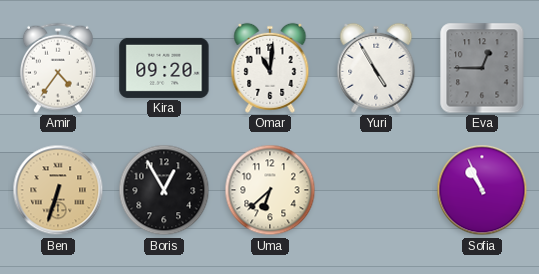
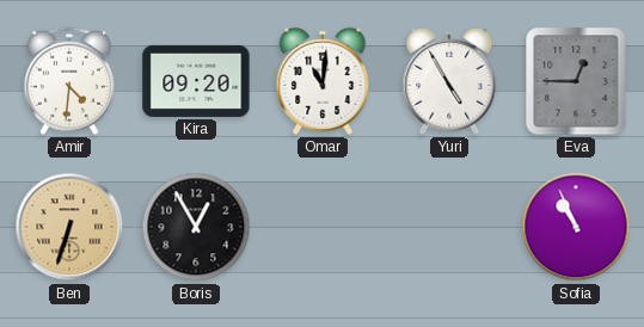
Amir: 4:36 -> 4:31
Uma: 6:38 -> none
